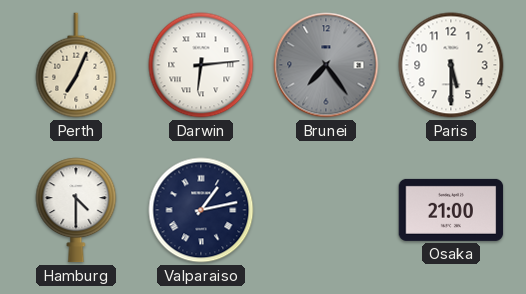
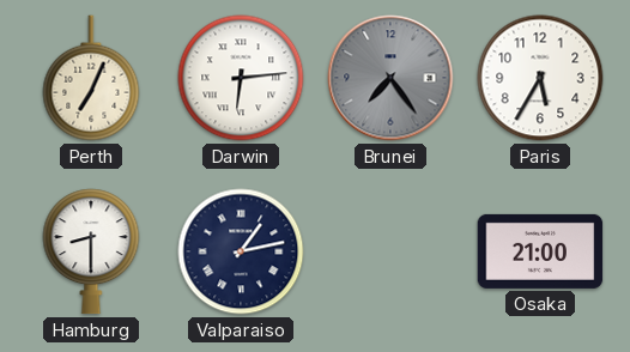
Paris: 5:30 -> 5:35
Hamburg: 4:30 -> 8:30
